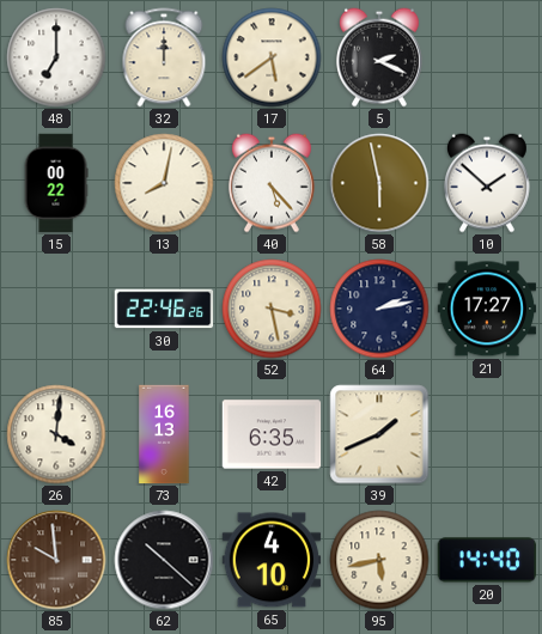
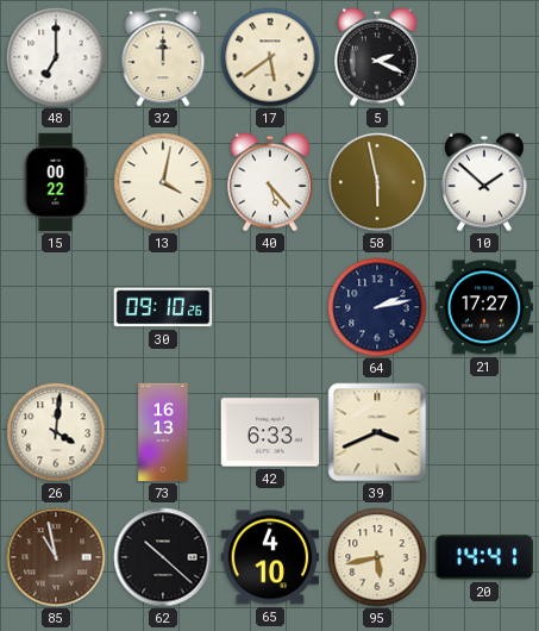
13: 8:02 -> 4:02
30: 22:46 -> 09:10
52: 3:28 -> none
42: 6:35 -> 6:33
39: 1:41 -> 3:41
85: 9:59 -> 10:58
20: 14:40 -> 14:41
